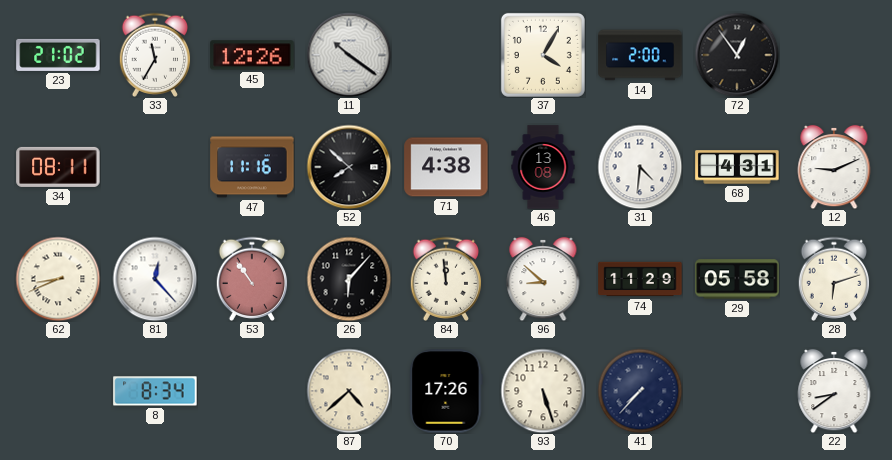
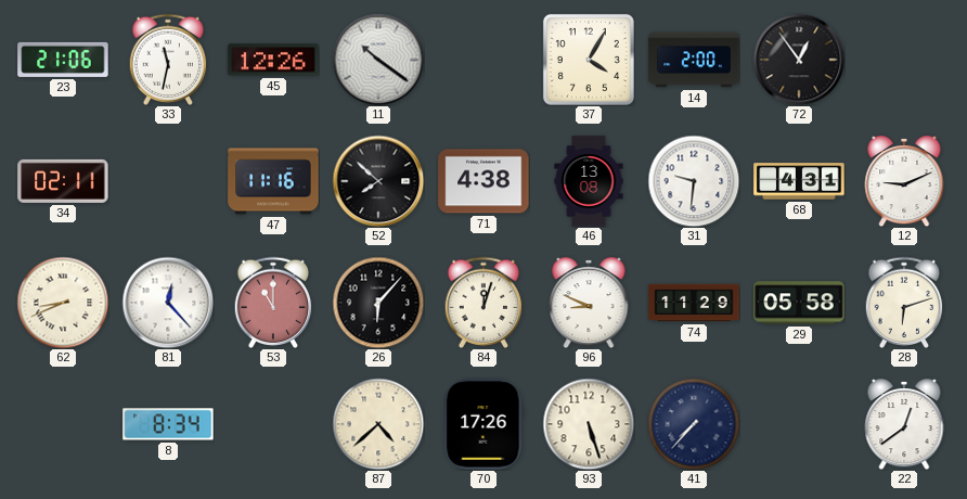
23: 21:02 -> 21:06
33: 11:35 -> 11:32
34: 08:11 -> 02:11
31: 4:31 -> 9:31
53: 10:54 -> 11:00
84: 11:59 -> 12:03
96: 8:52 -> 8:49
22: 8:39 -> 12:39
